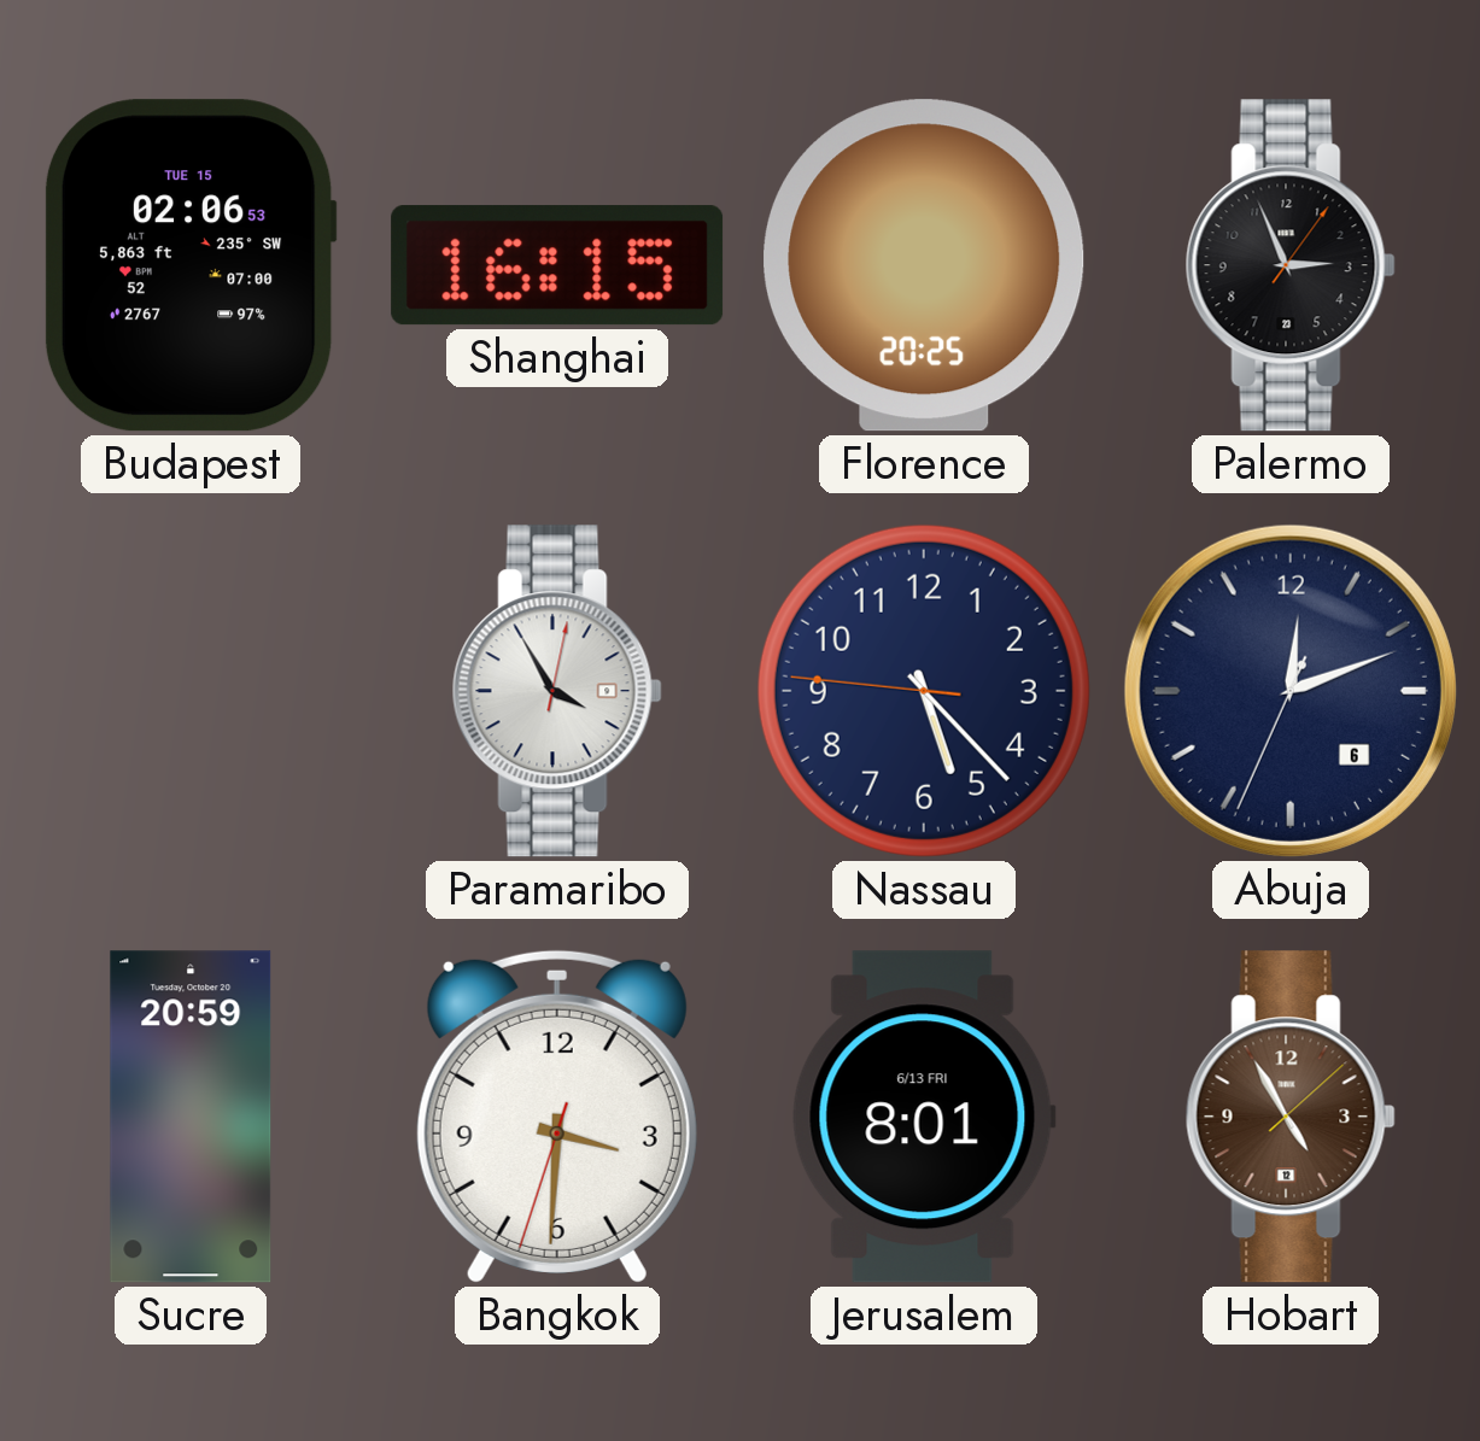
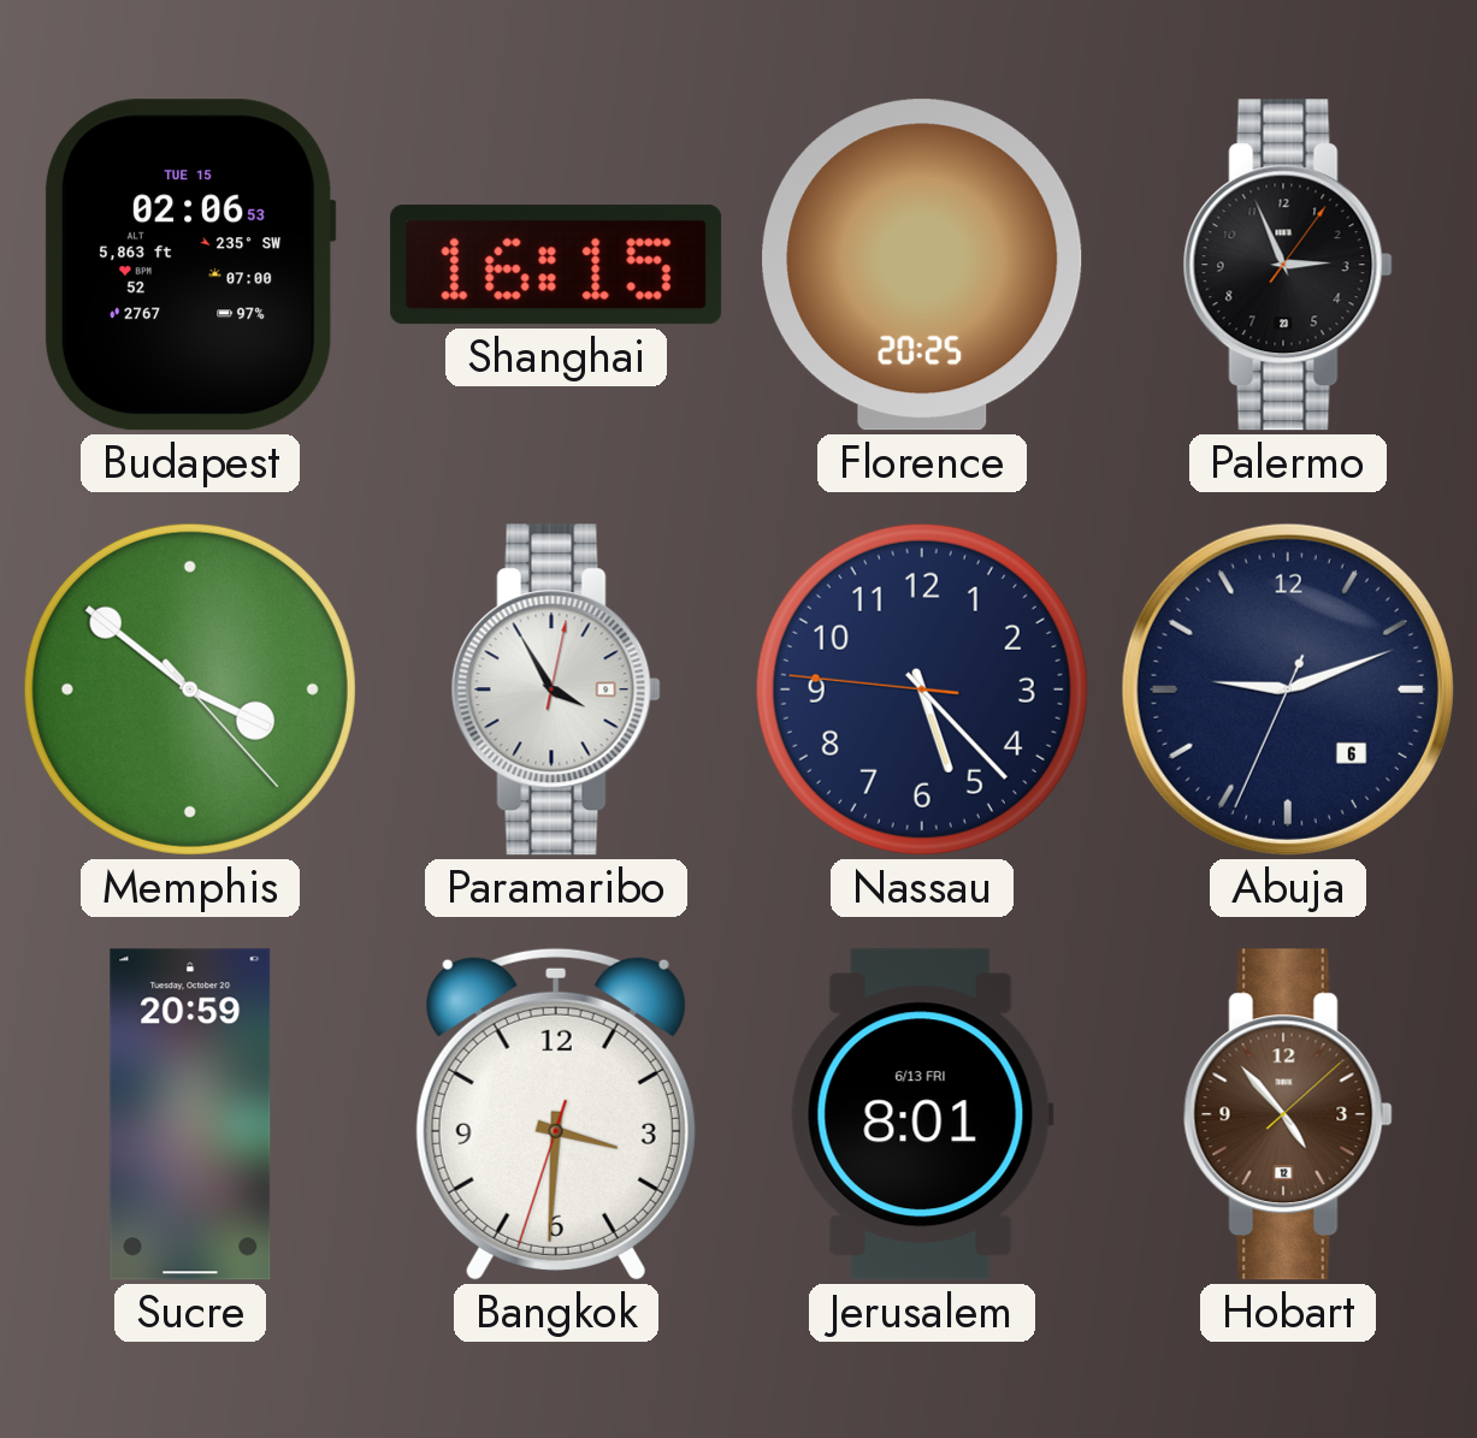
Memphis: none -> 3:51
Abuja: 12:11 -> 9:11
Hobart: 4:55 -> 4:53
